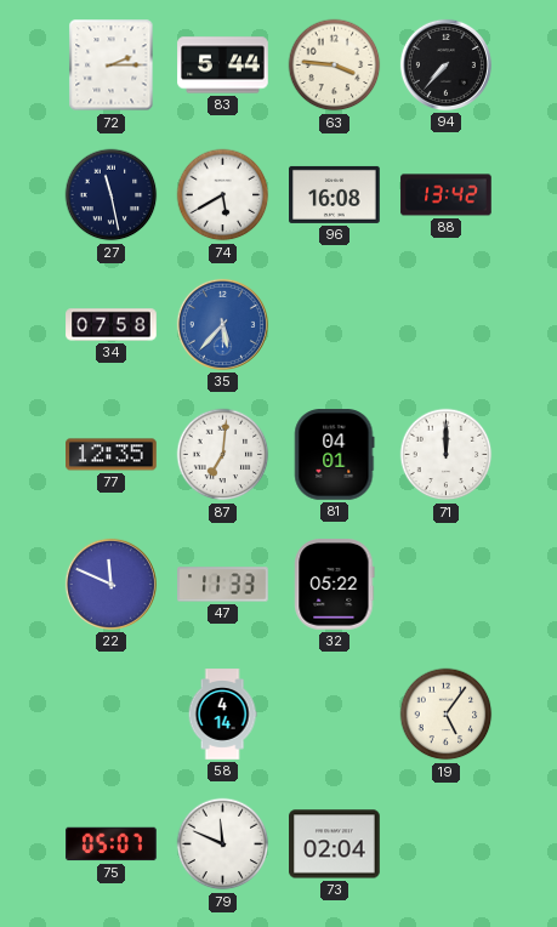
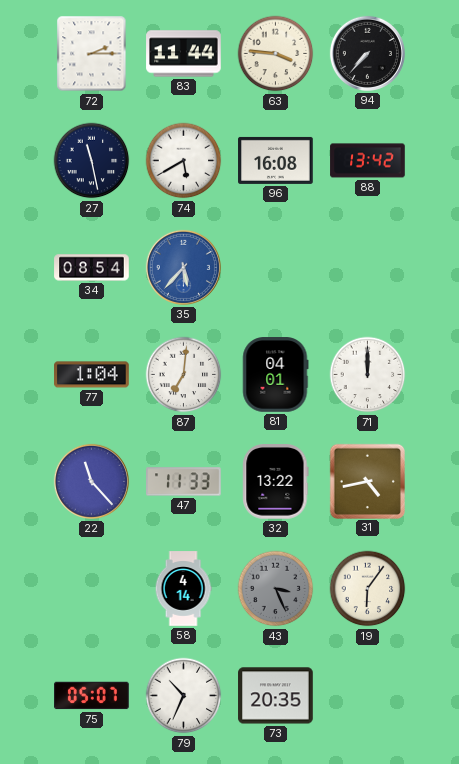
83: 5:44 -> 11:44
34: 07:58 -> 08:54
77: 12:35 -> 1:04
22: 11:49 -> 11:23
32: 05:22 -> 13:22
31: none -> 4:43
43: none -> 3:26
19: 5:06 -> 6:06
79: 11:49 -> 10:34
73: 02:04 -> 20:35
